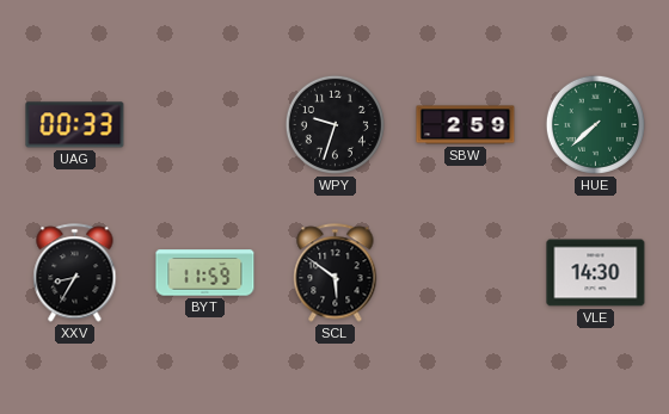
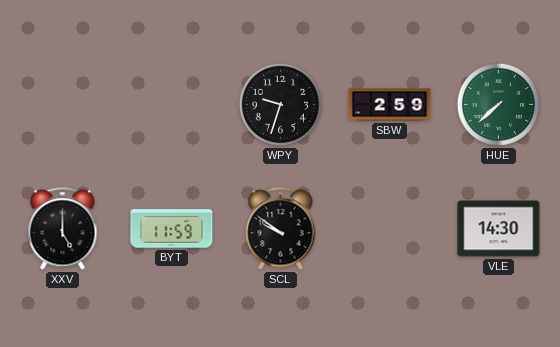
UAG: 00:33 -> none
XXV: 8:35 -> 5:00
SCL: 5:51 -> 9:51
